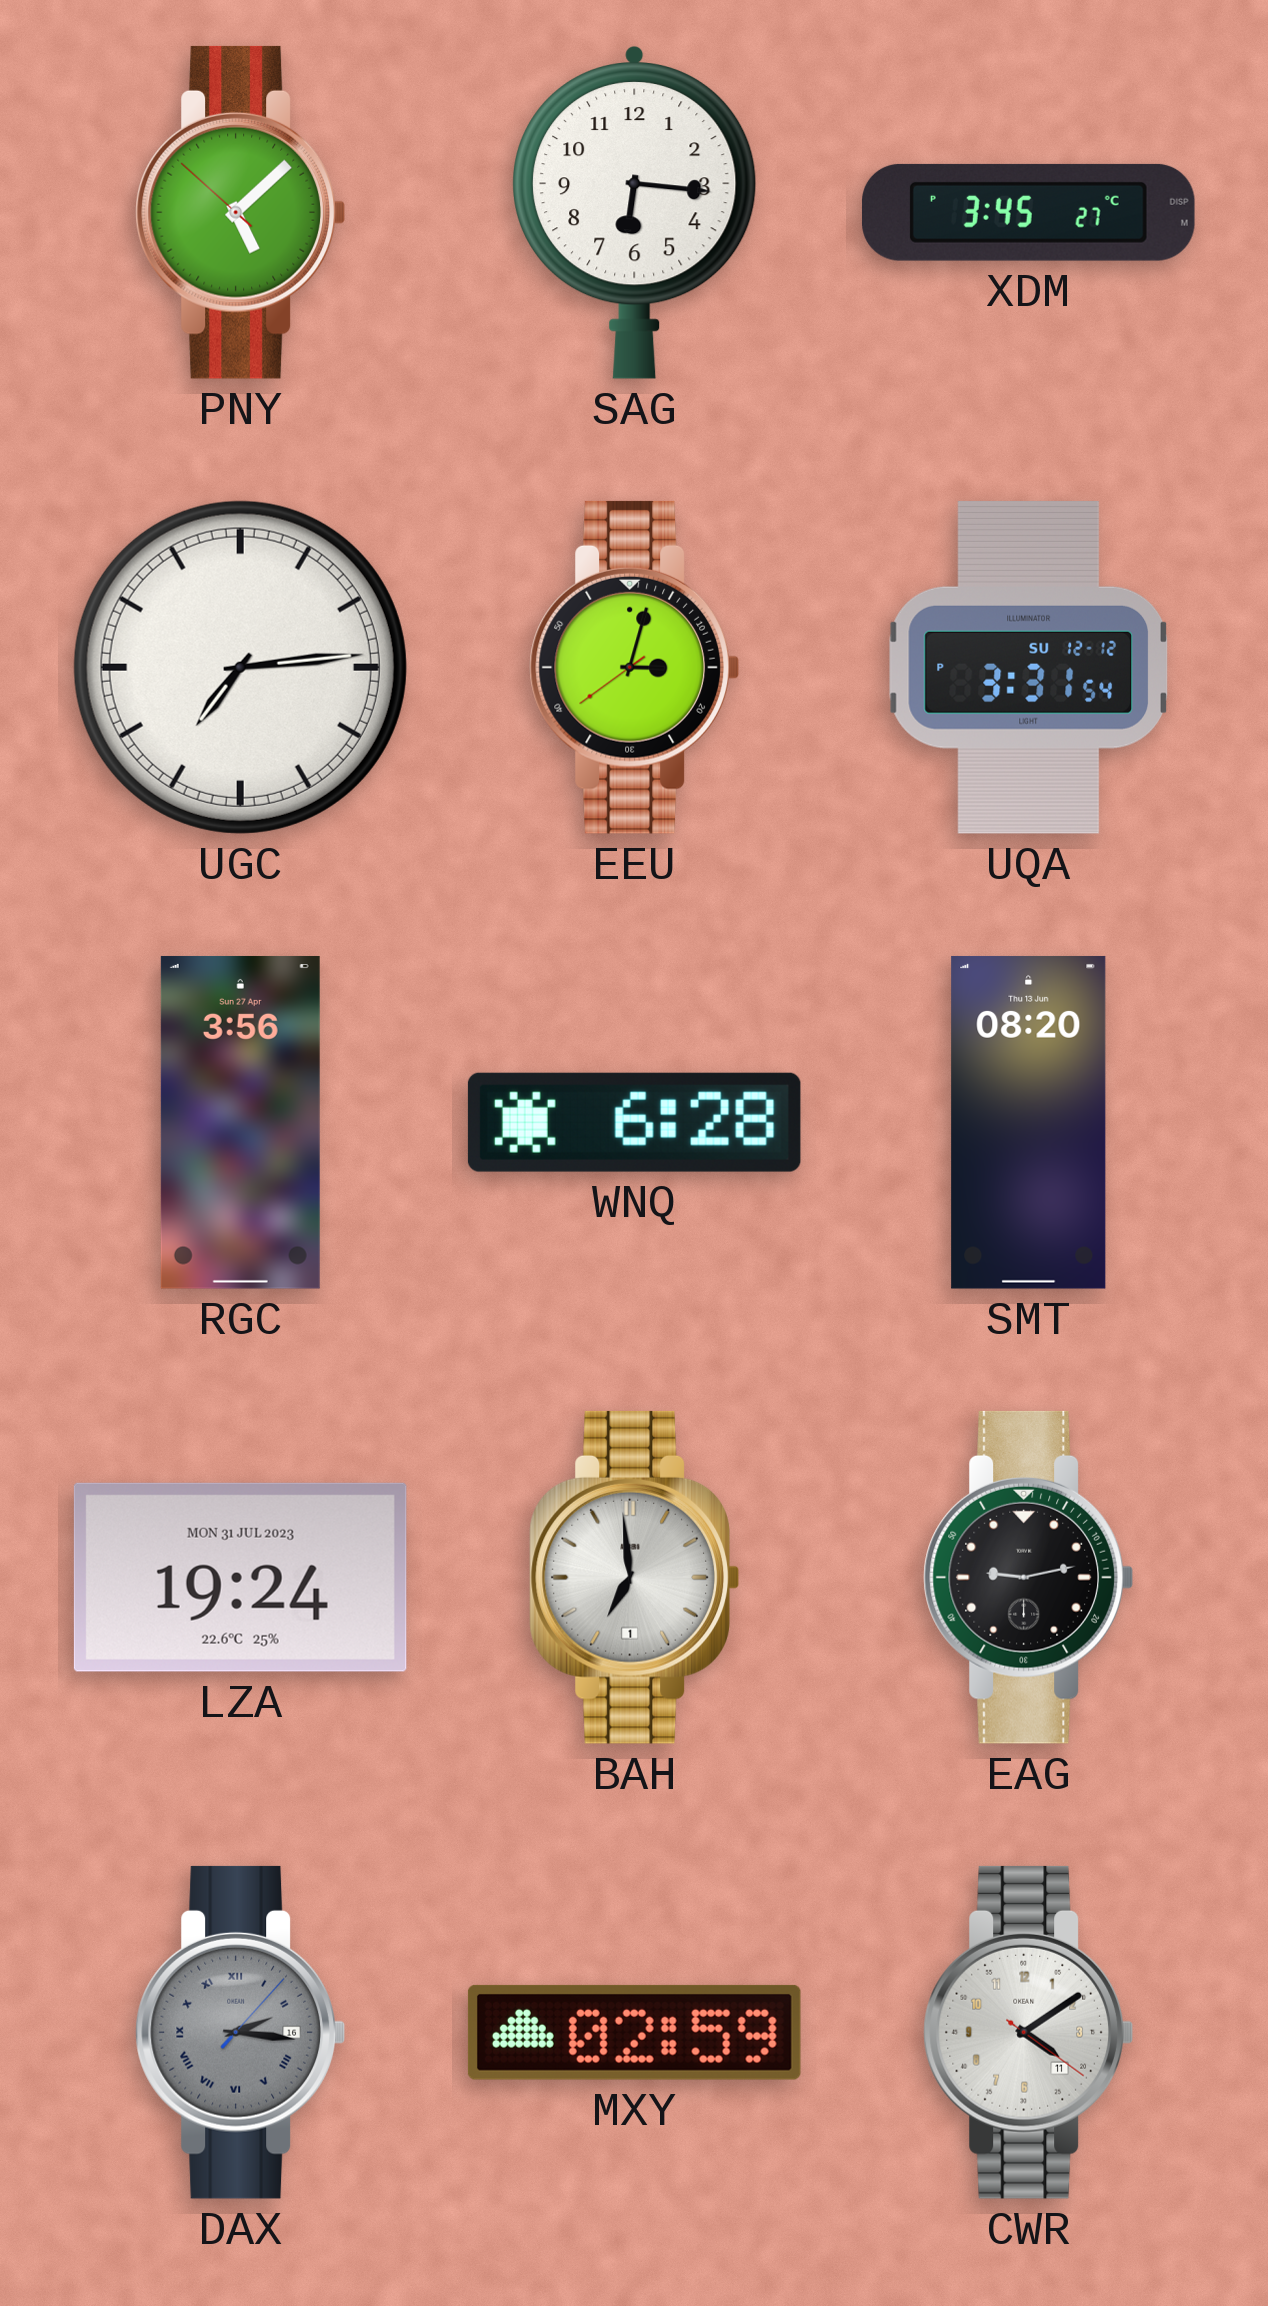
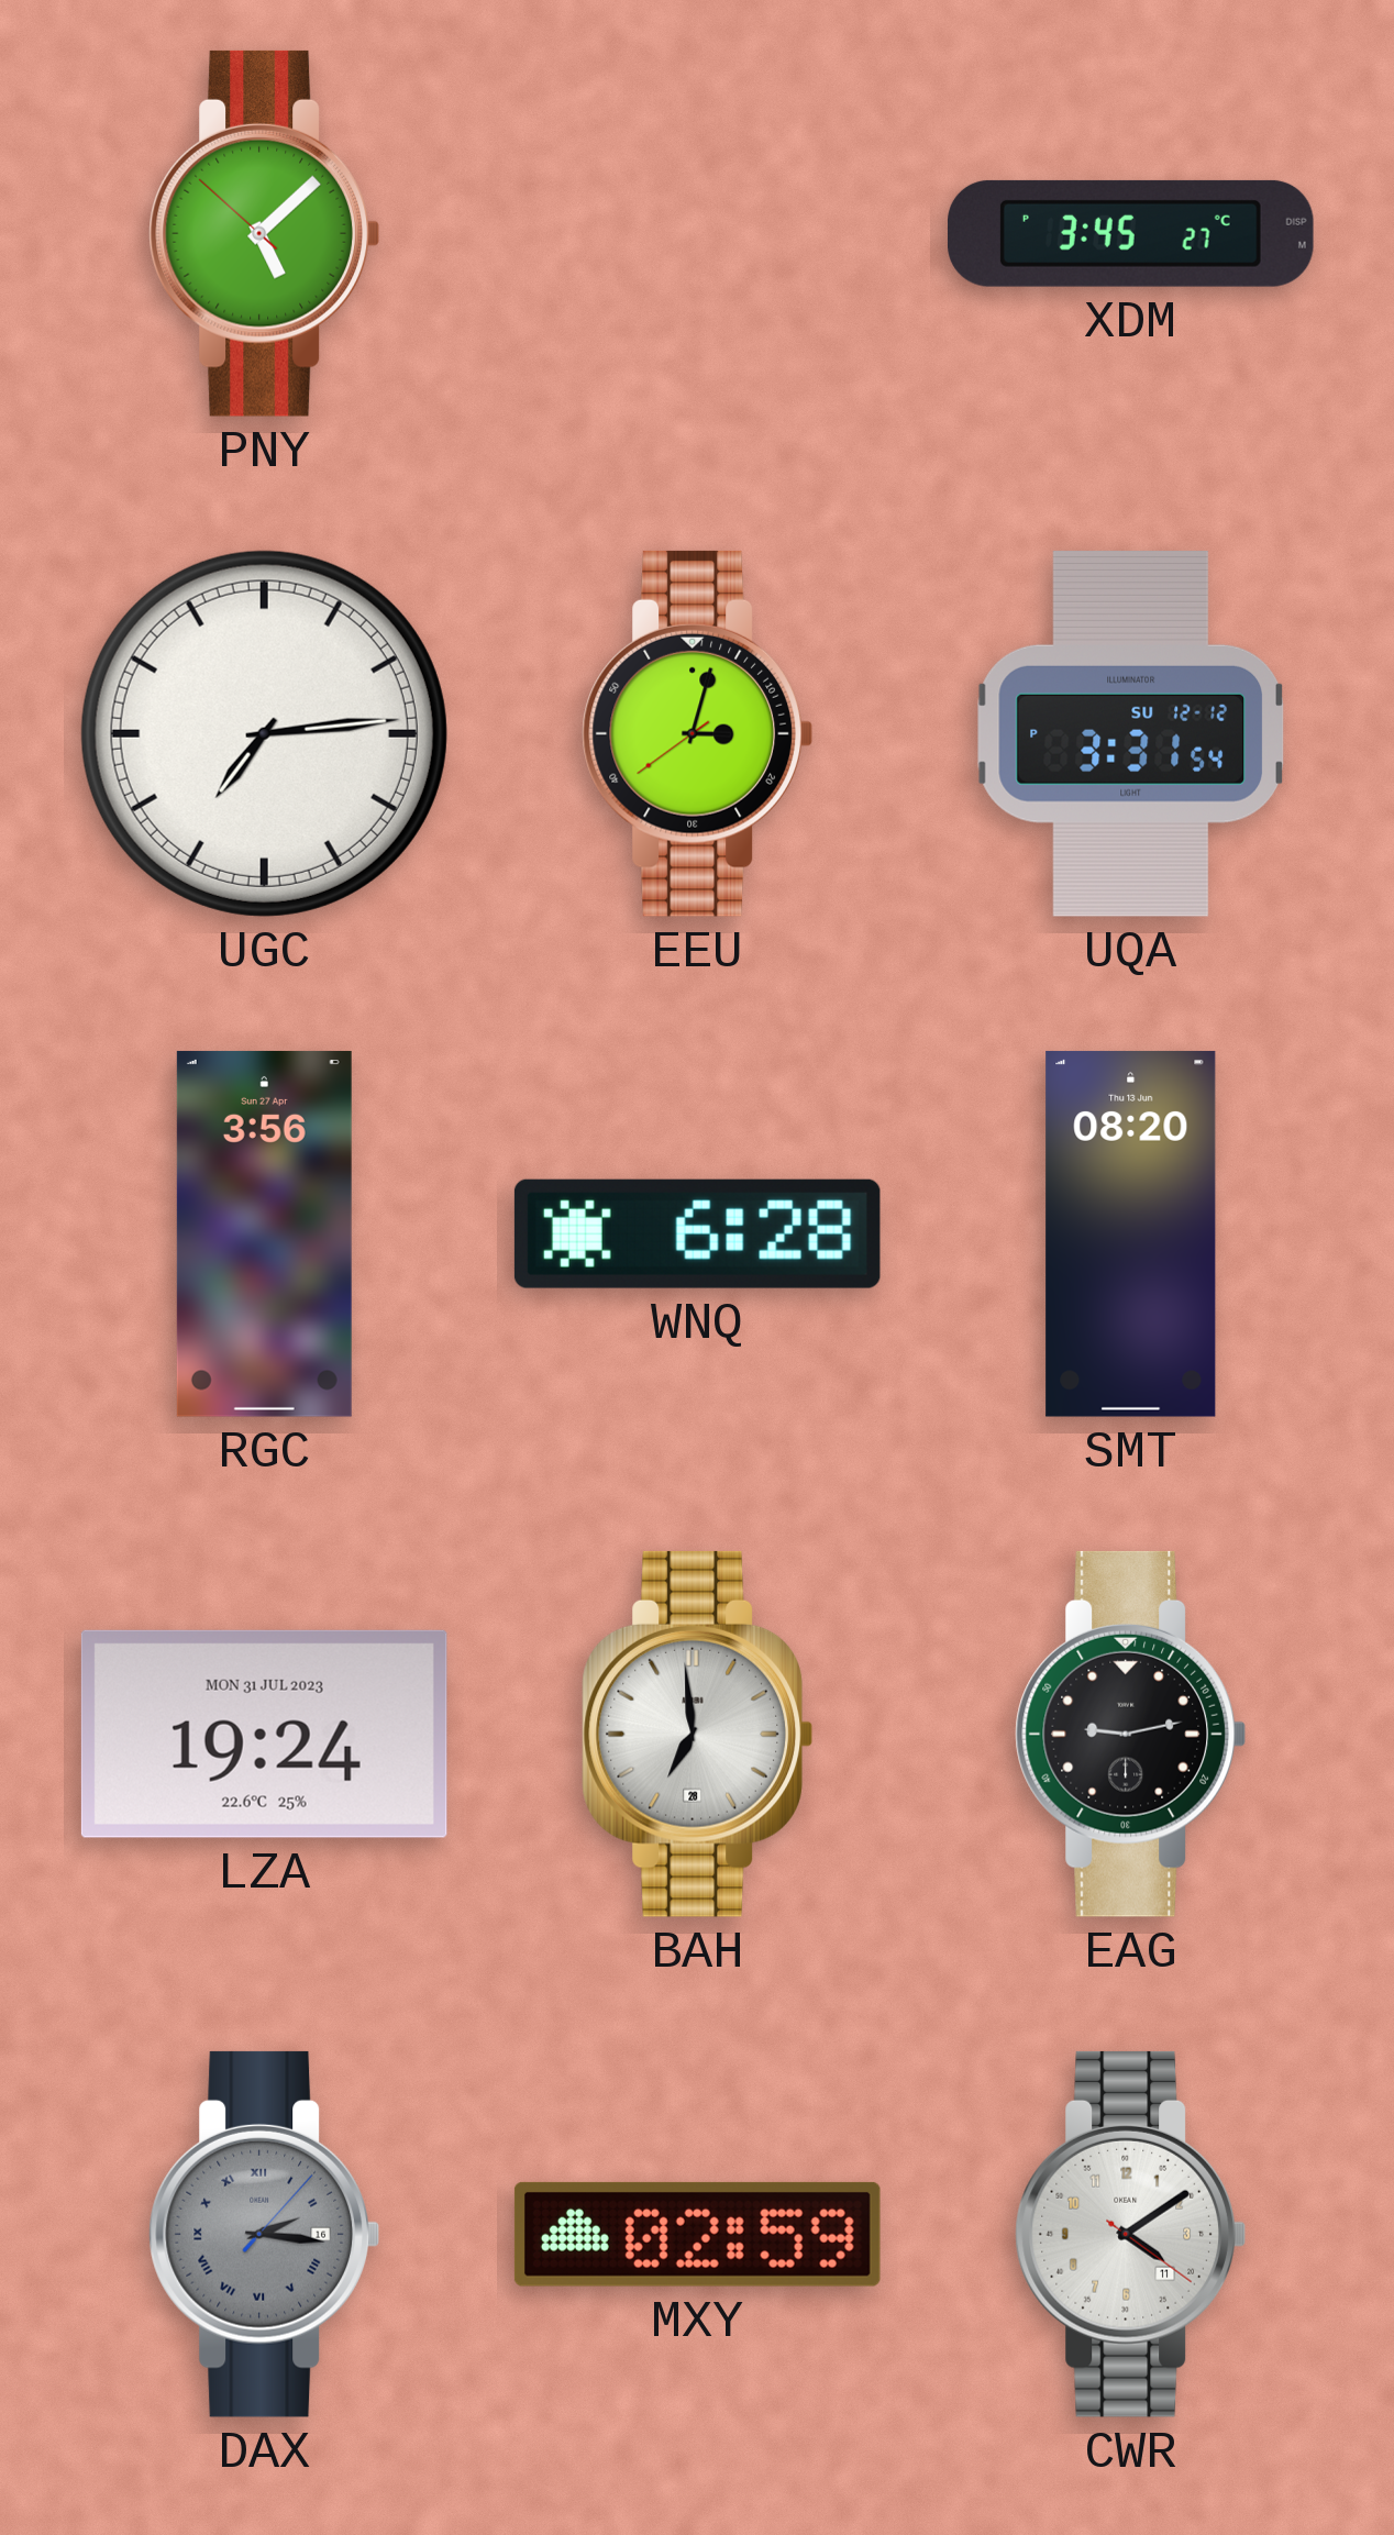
SAG: 6:16 -> none
BAH date: 1 -> 28
